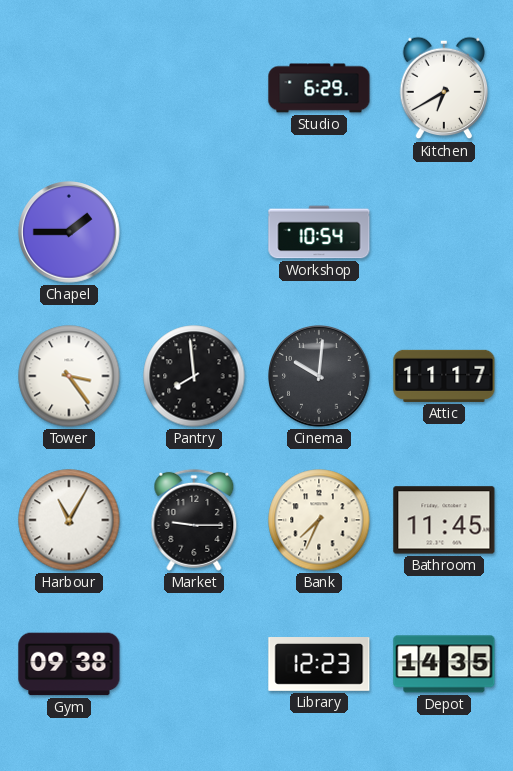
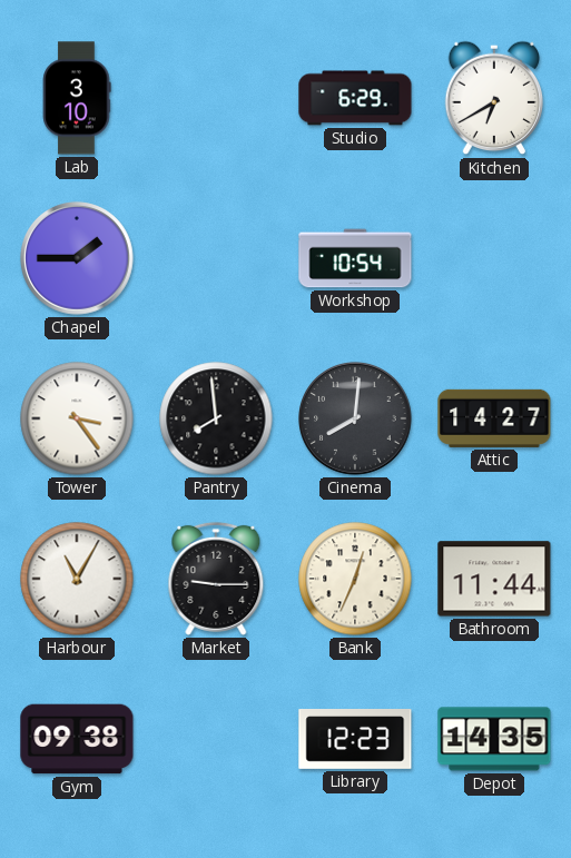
Lab: none -> 3:10
Cinema: 10:01 -> 8:01
Attic: 11:17 -> 14:27
Bank: 7:34 -> 12:34
Bathroom: 11:45 -> 11:44
